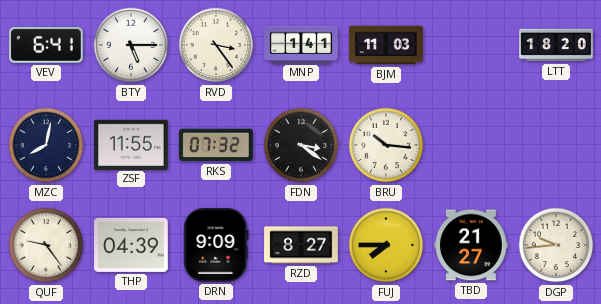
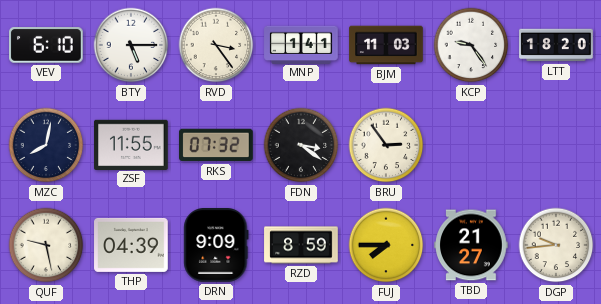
VEV: 6:41 -> 6:10
KCP: none -> 9:24
BRU: 10:16 -> 2:54
QUF: 9:24 -> 9:28
RZD: 8:27 -> 8:59
